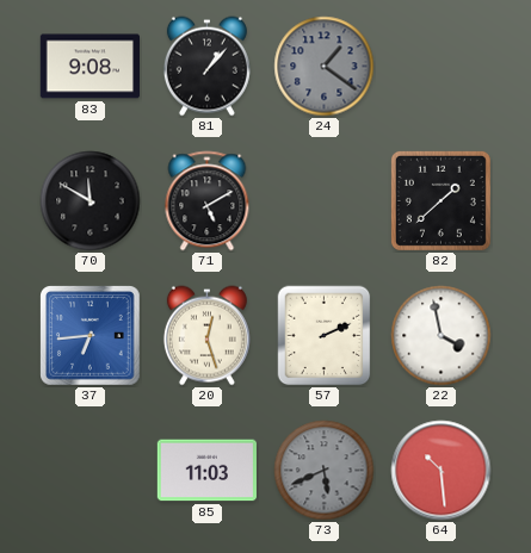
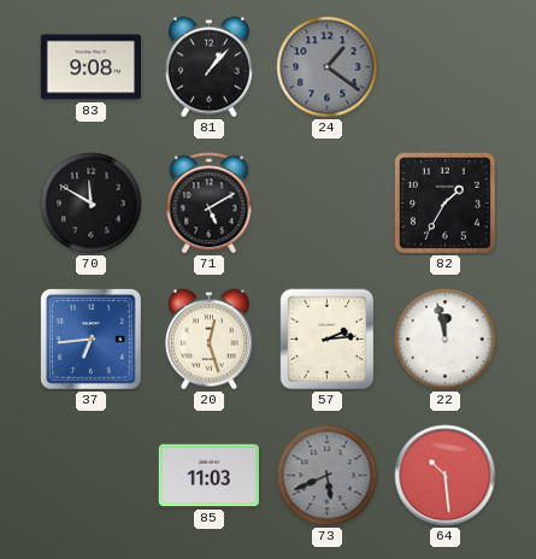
82: 1:38 -> 1:35
57: 2:11 -> 2:14
22: 3:58 -> 11:58
